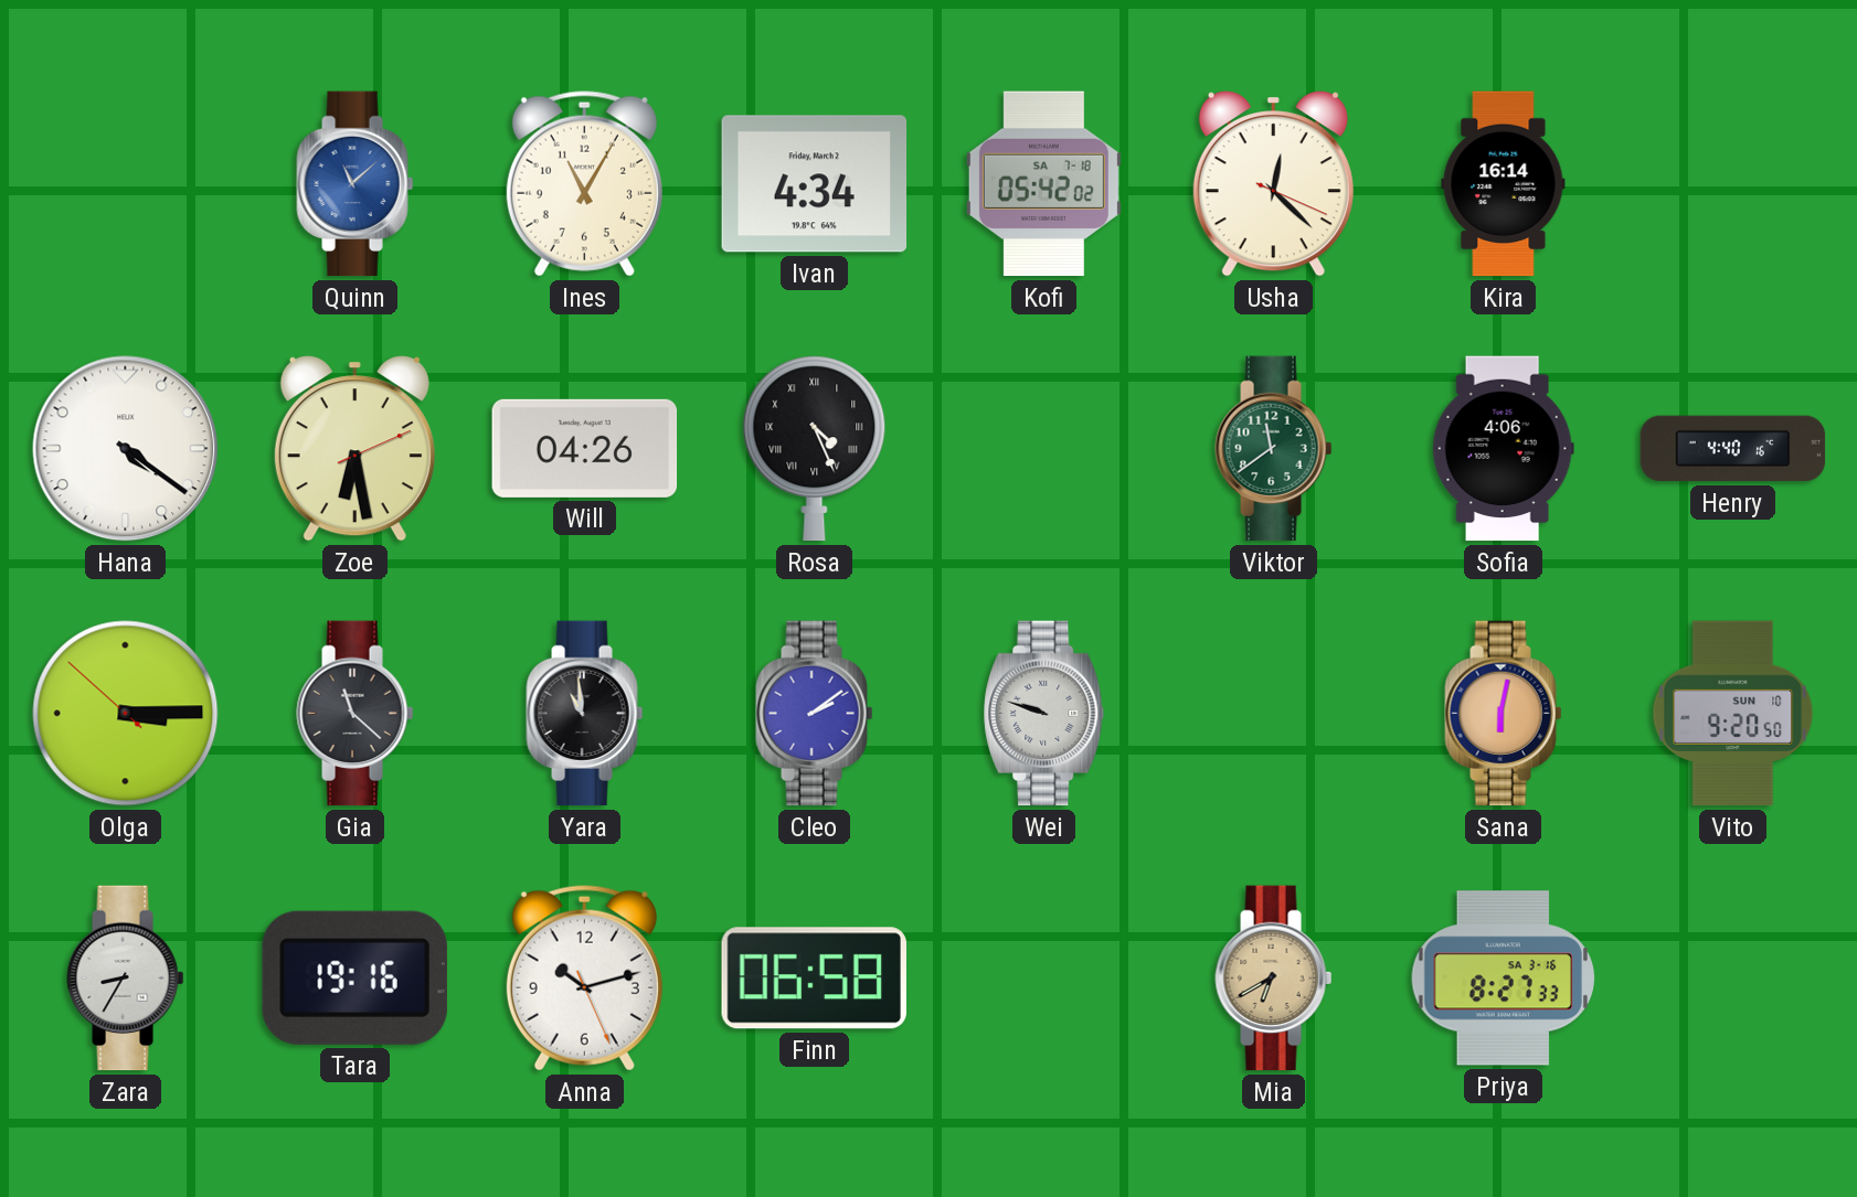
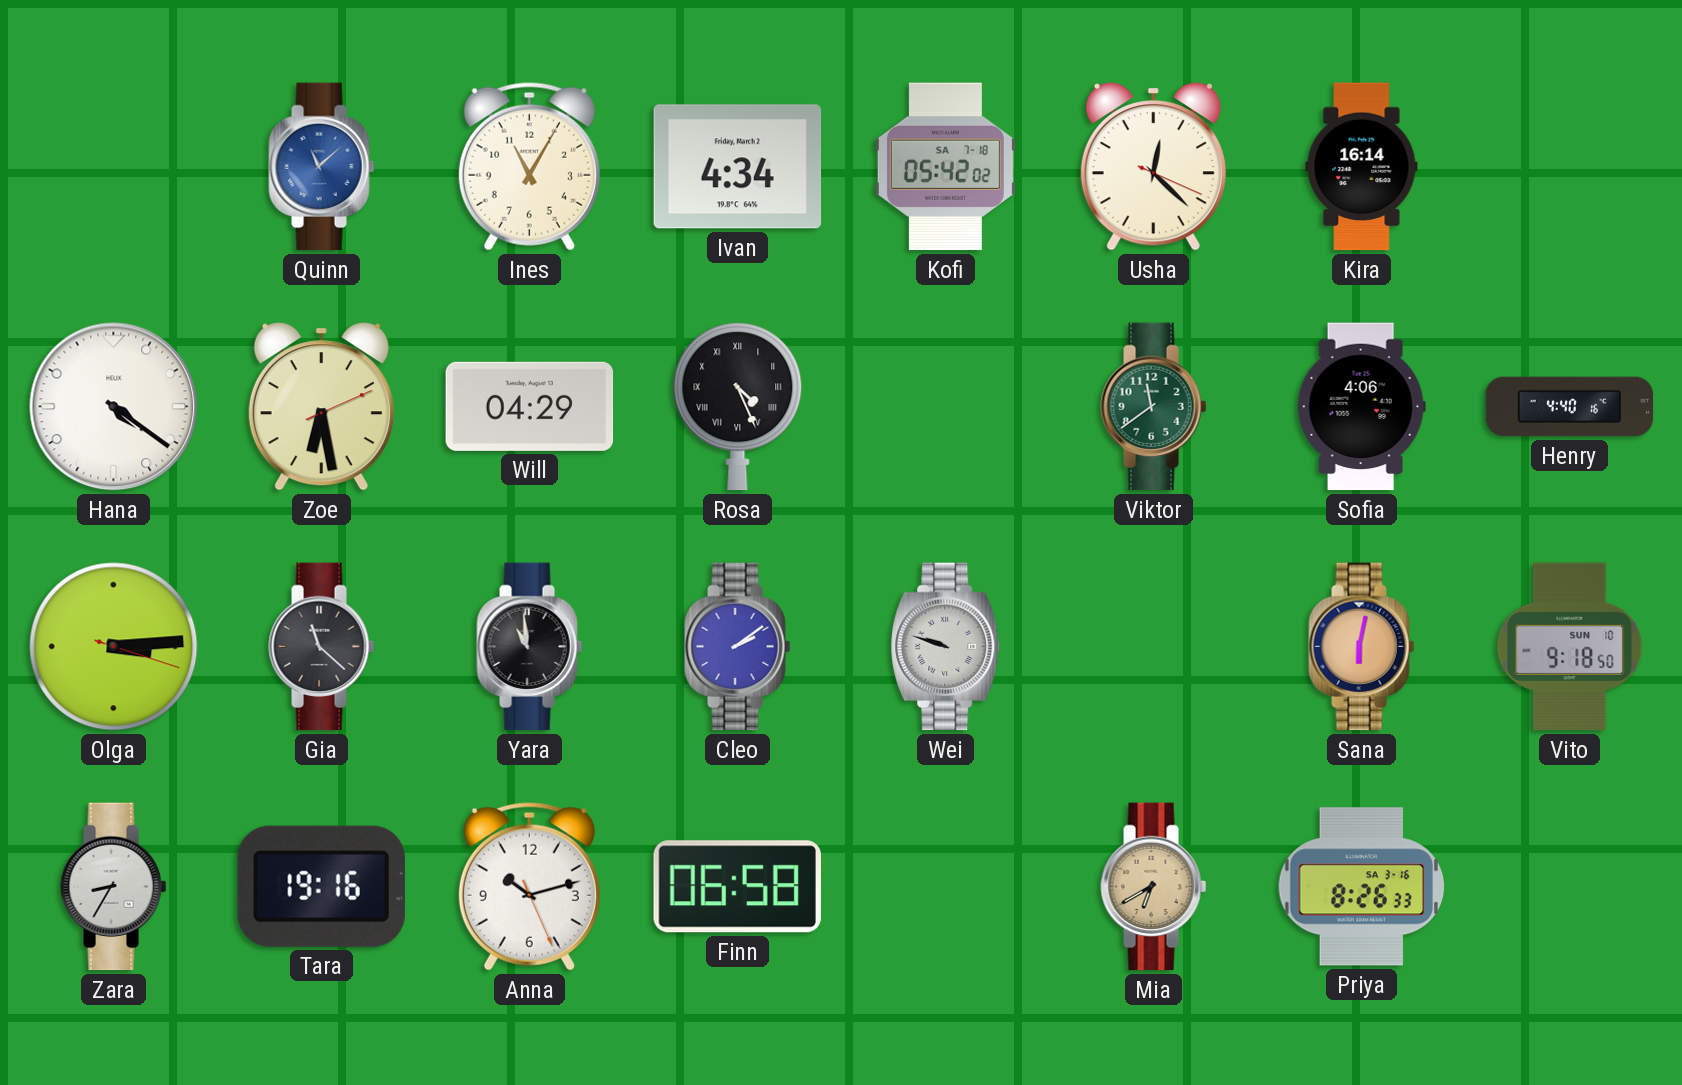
Will: 04:26 -> 04:29
Olga: 3:14:52 -> 3:14:18
Vito: 9:20 -> 9:18
Priya: 8:27 -> 8:26
